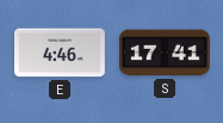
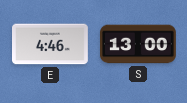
S: 17:41 -> 13:00
